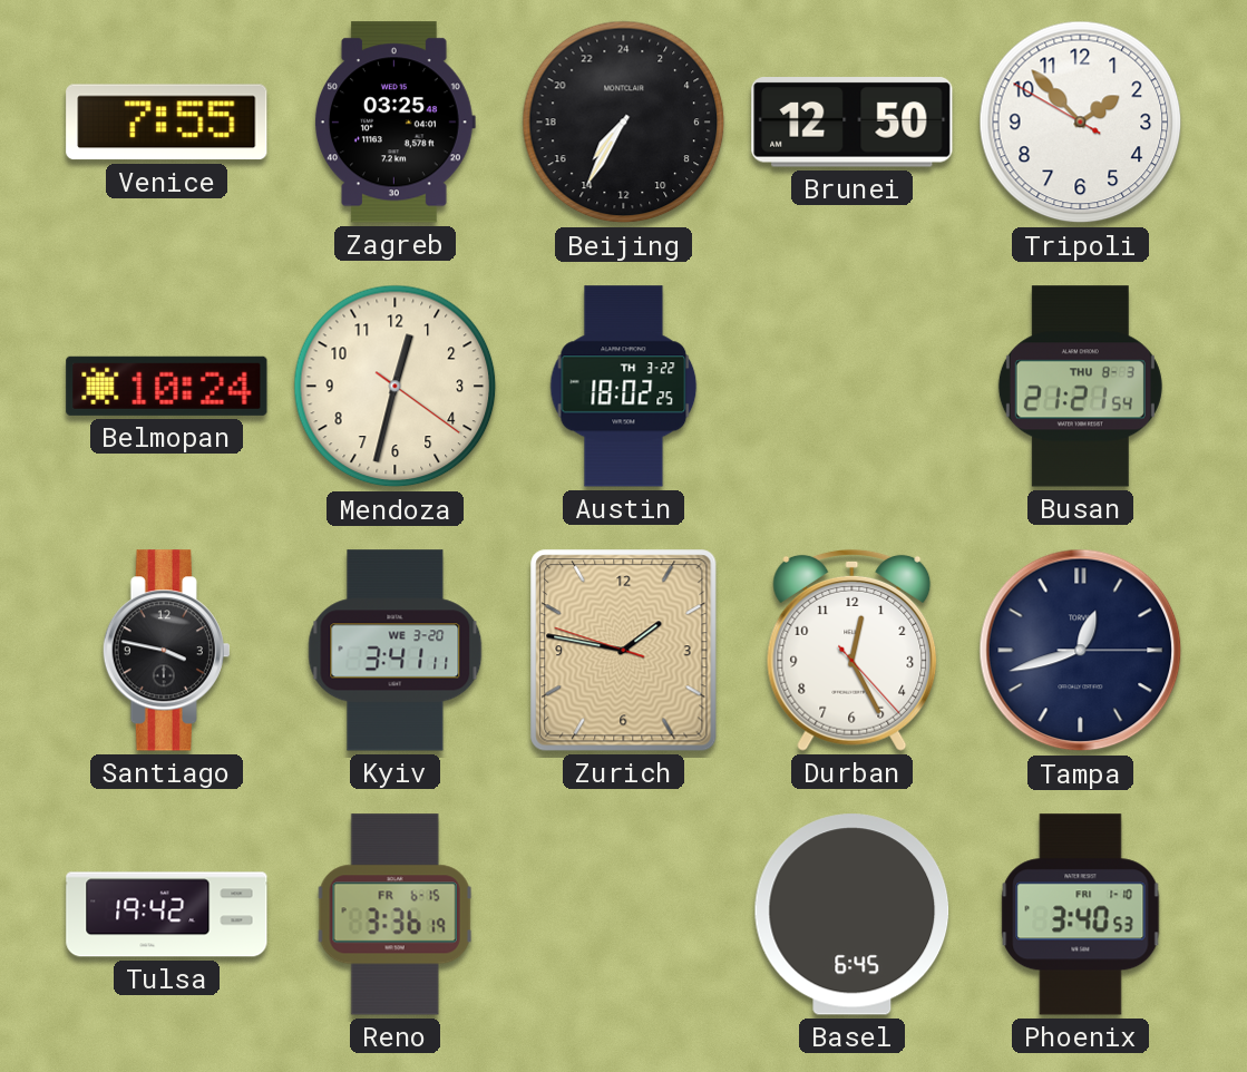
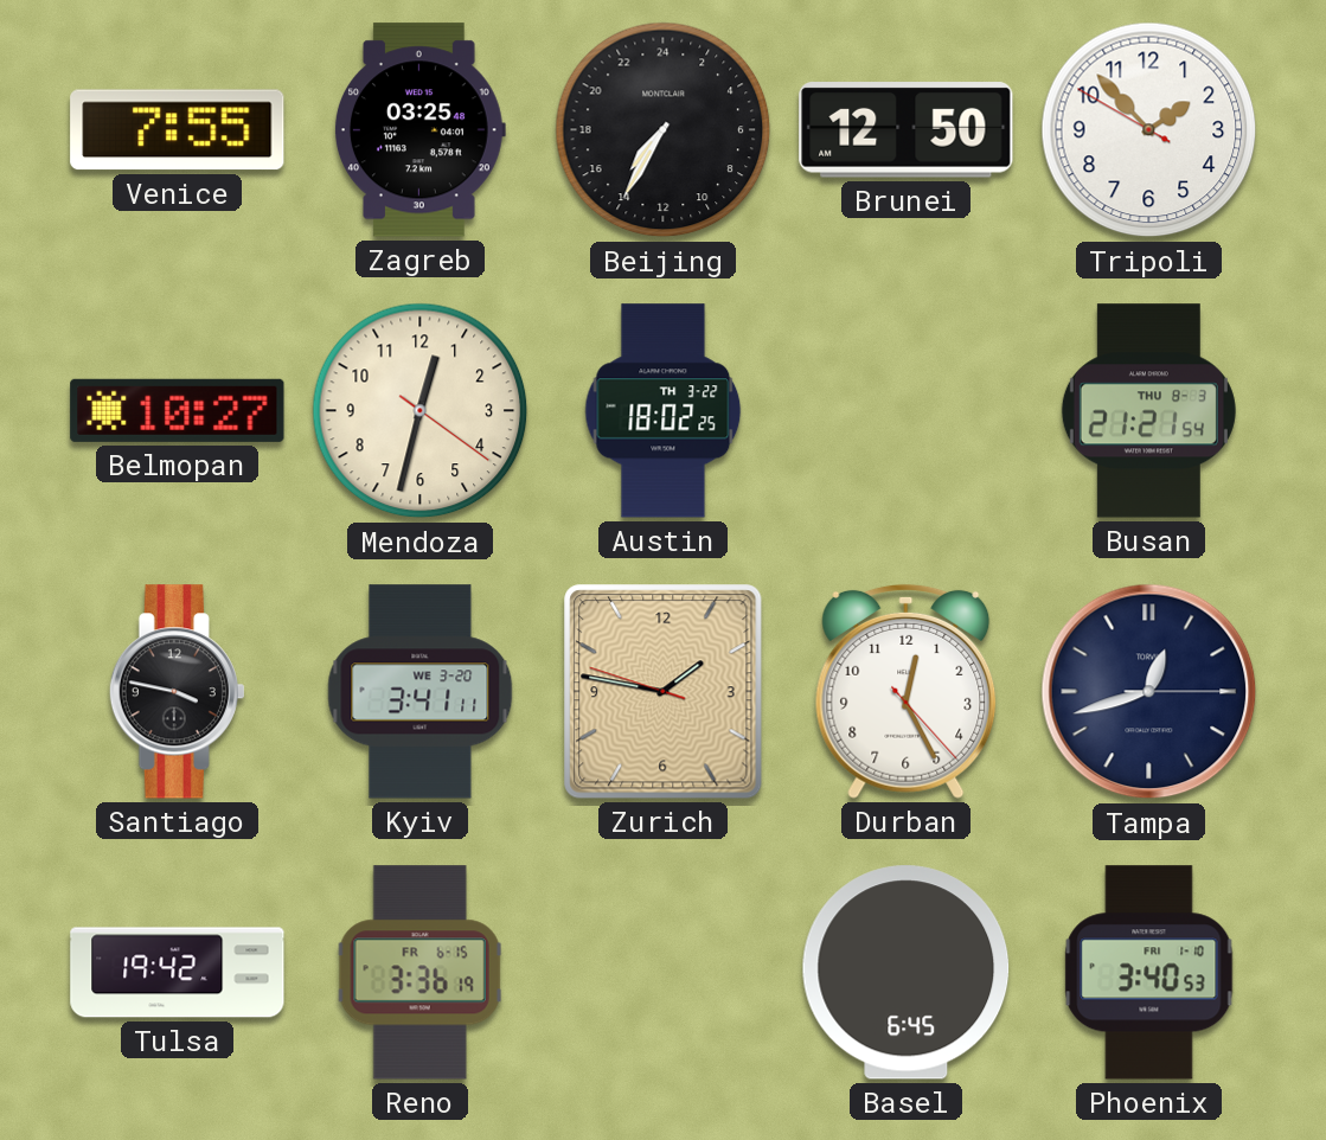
Belmopan: 10:24 -> 10:27
